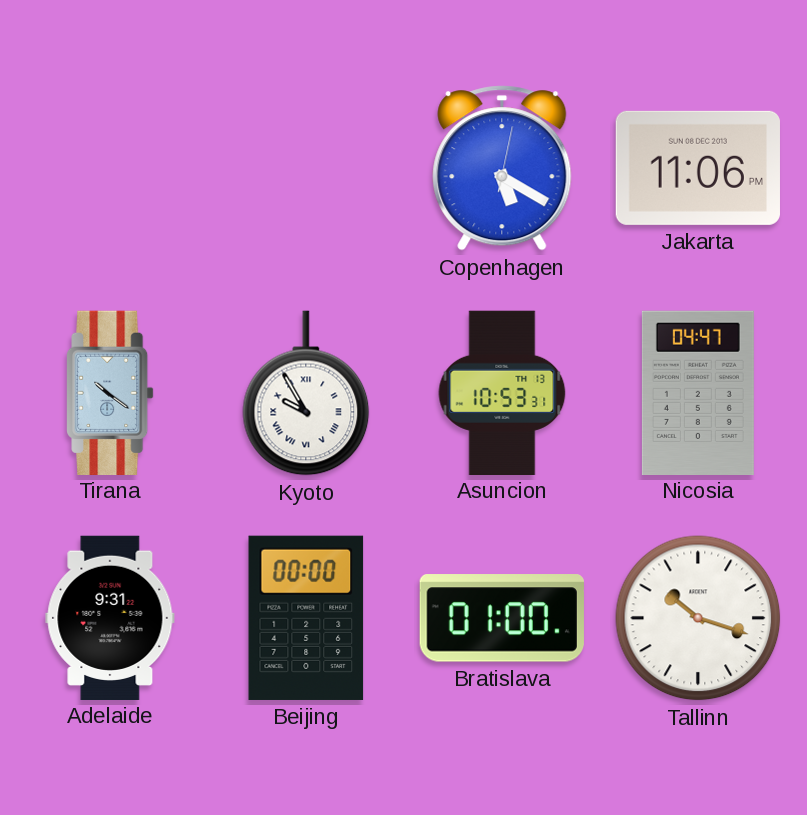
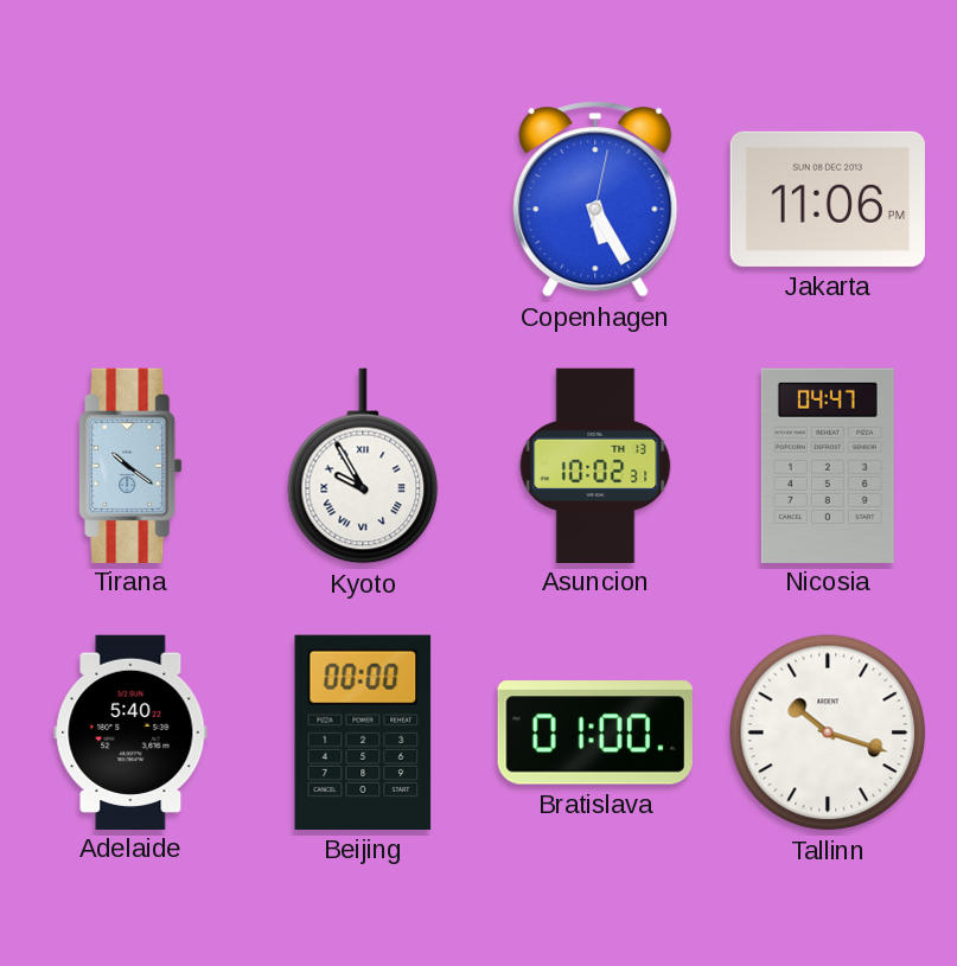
Copenhagen: 5:20 -> 5:25
Asuncion: 10:53 -> 10:02
Adelaide: 9:31 -> 5:40
